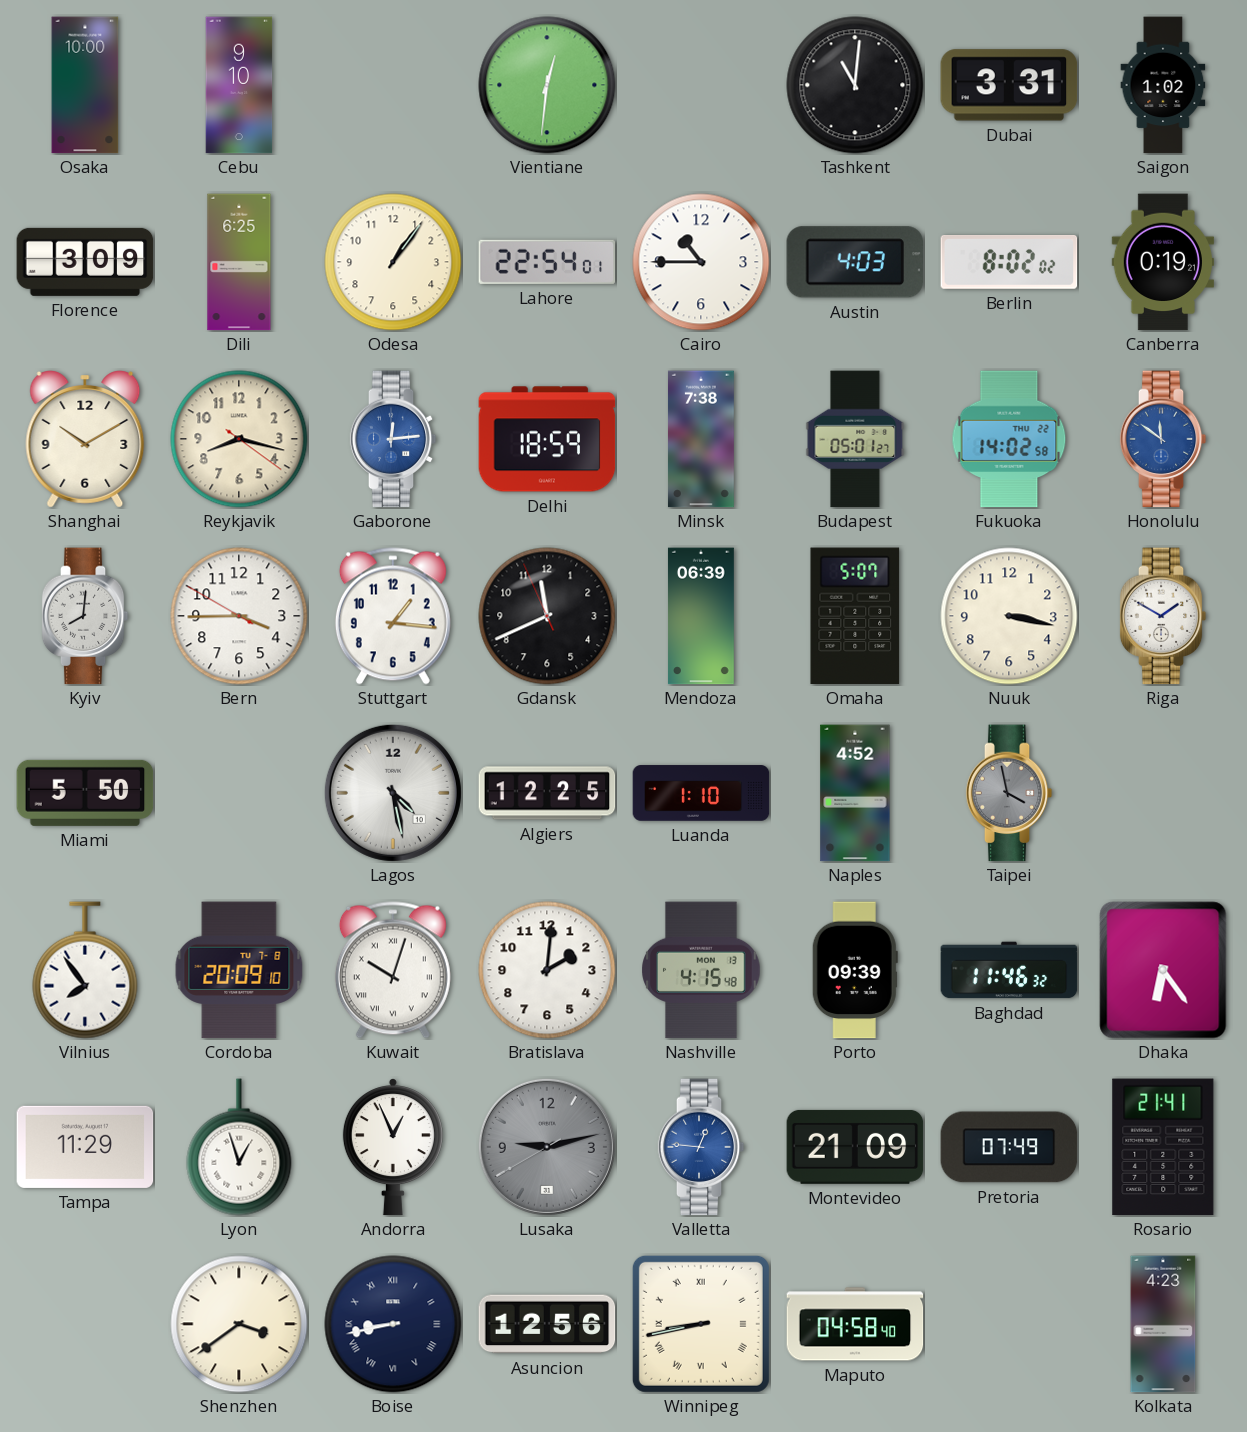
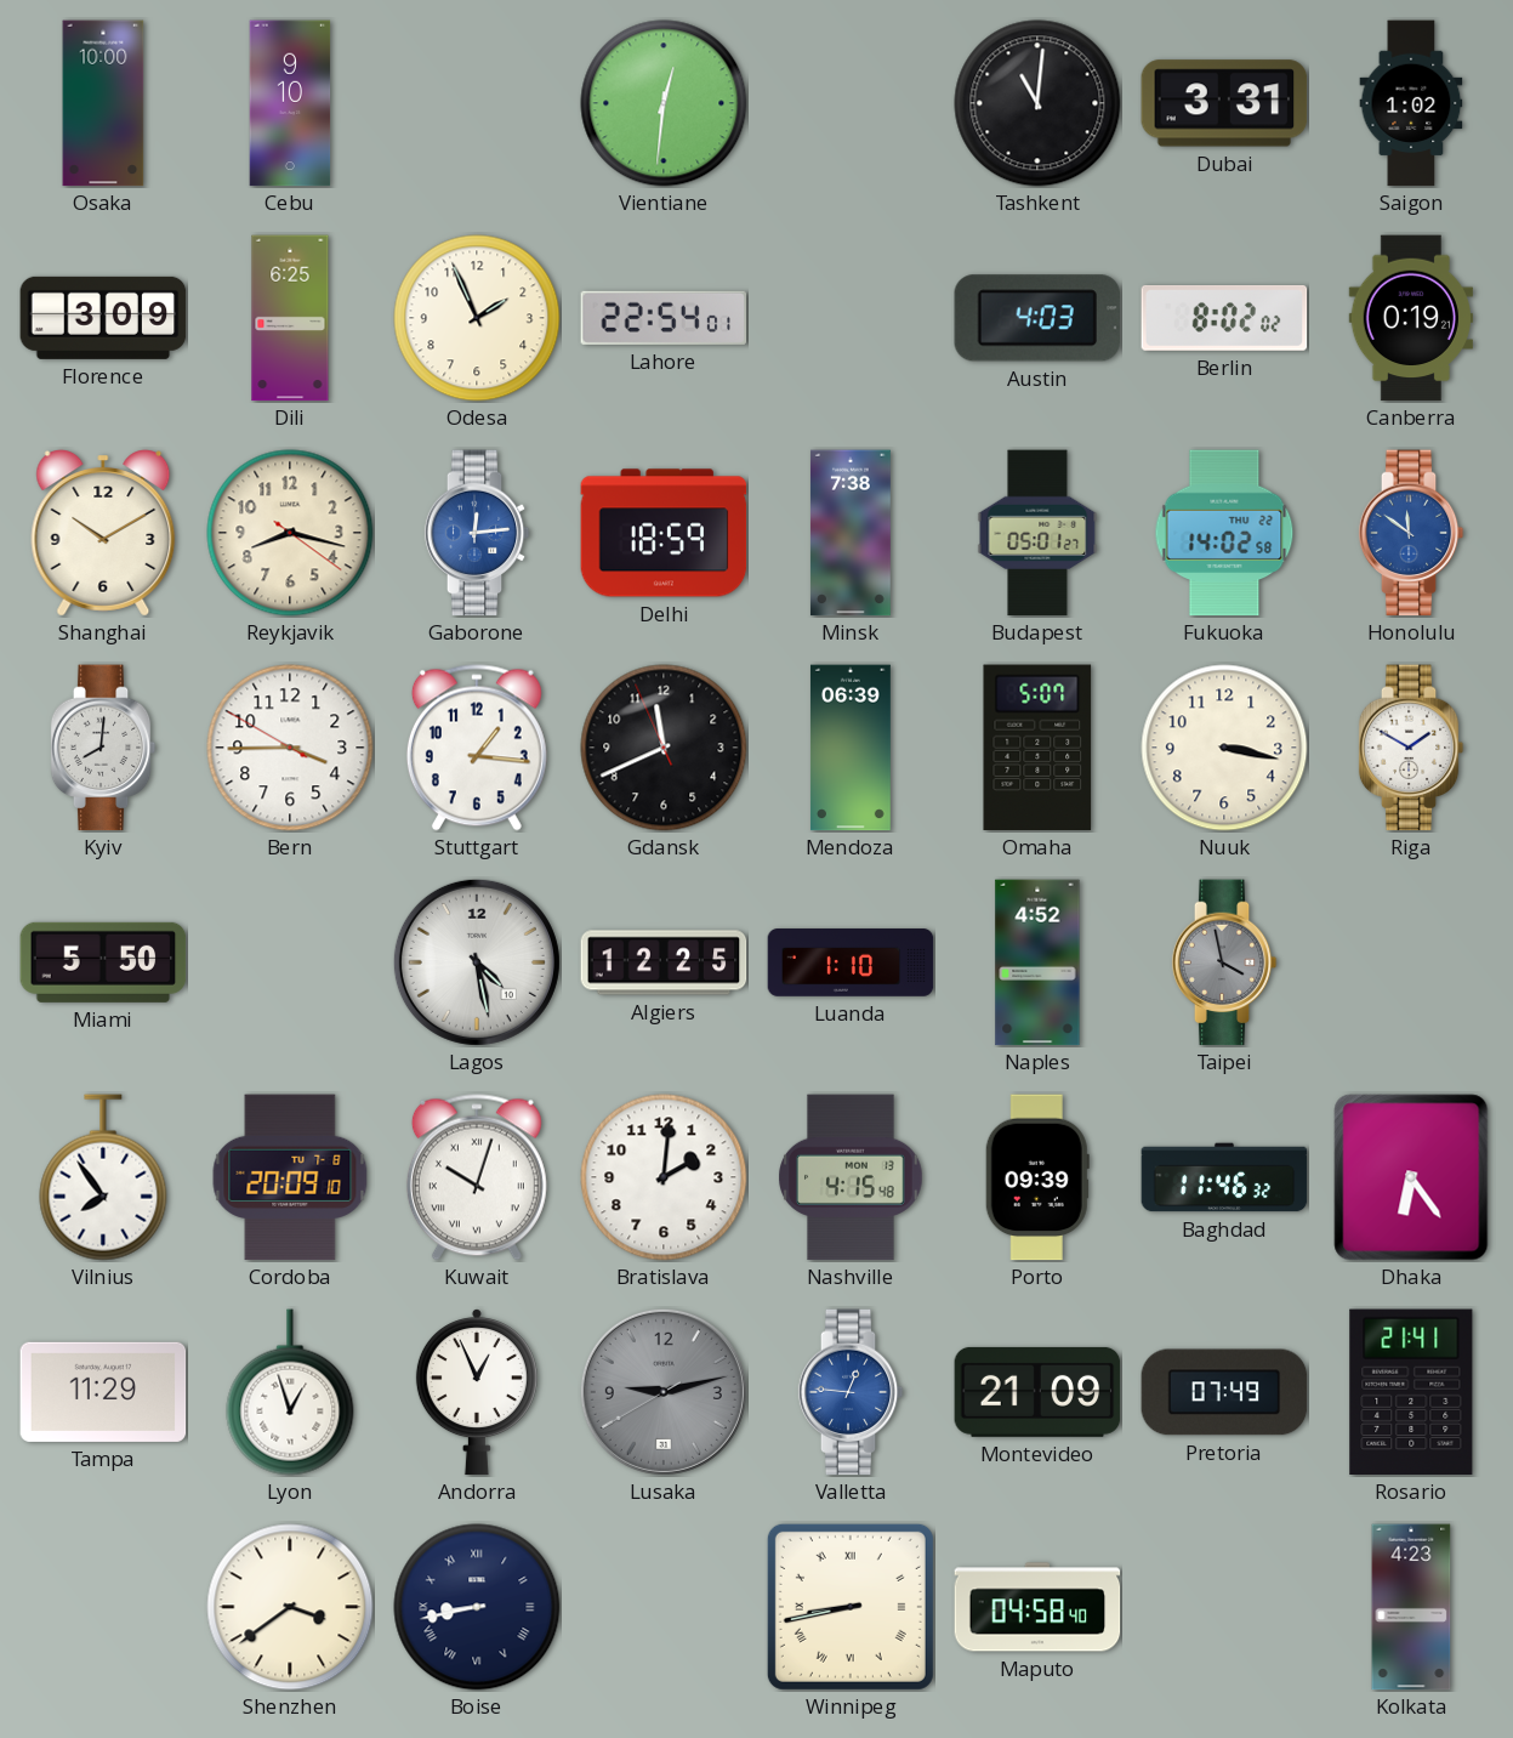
Odesa: 1:06 -> 1:56
Cairo: 10:45 -> none
Asuncion: 12:56 -> none
